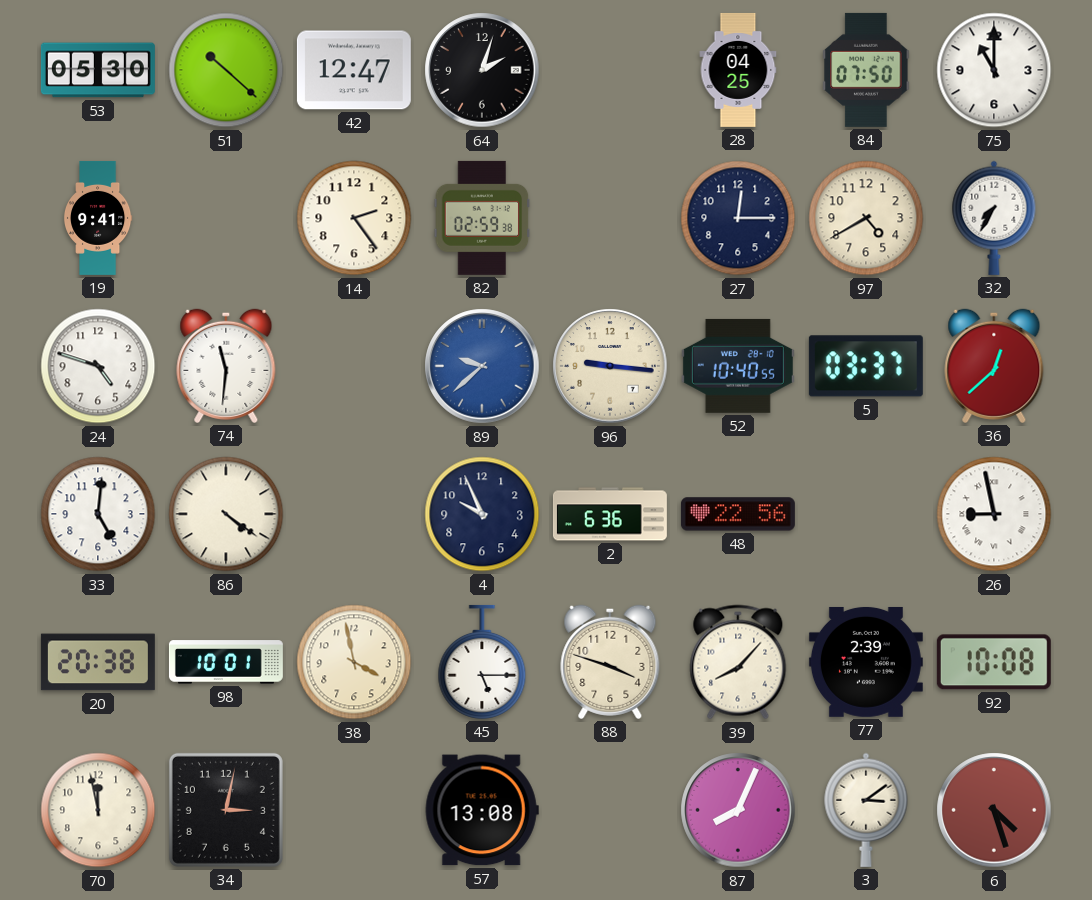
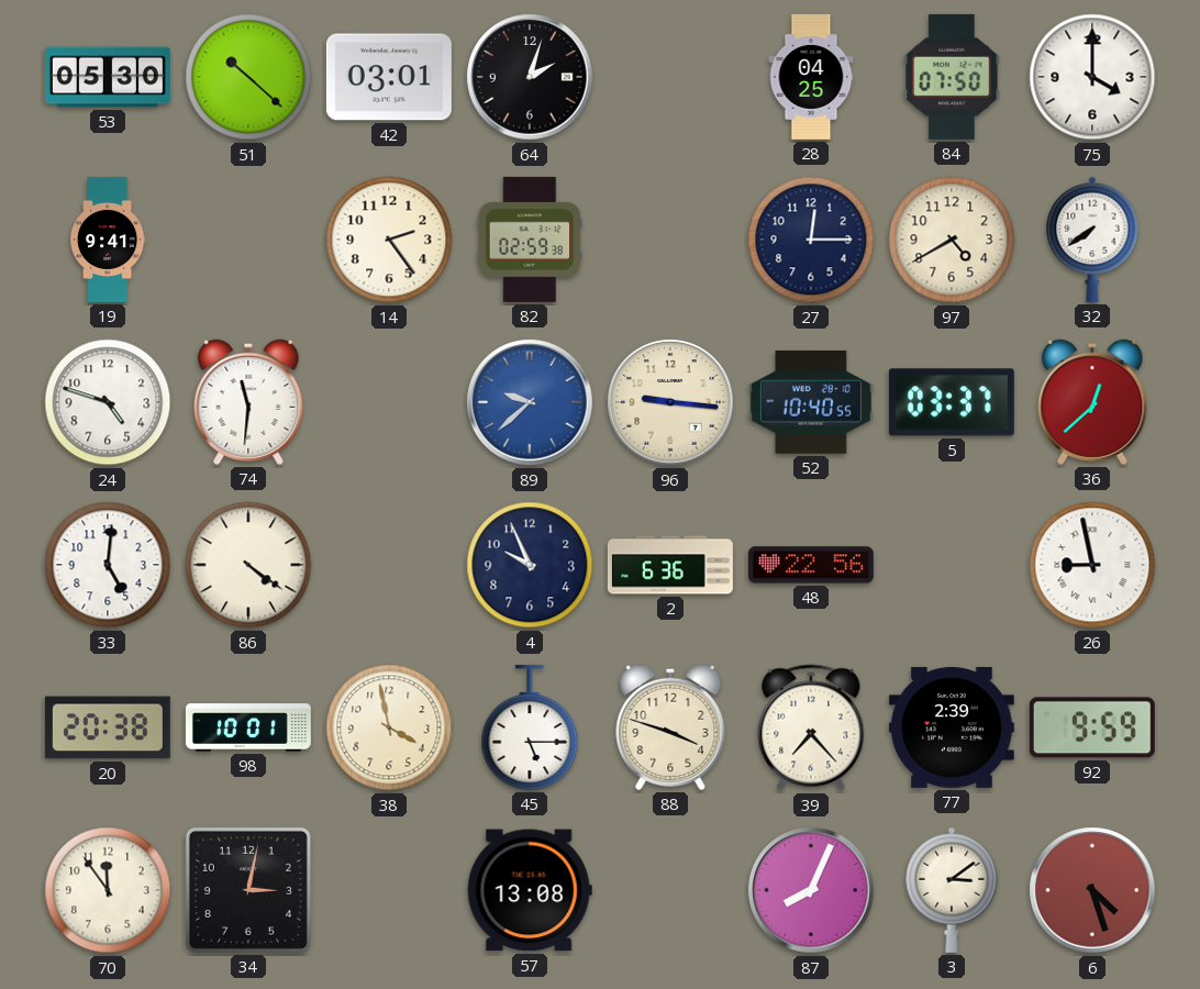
42: 12:47 -> 03:01
75: 11:00 -> 4:00
32: 7:35 -> 7:39
39: 8:07 -> 7:23
92: 10:08 -> 9:59
70: 11:58 -> 11:54
